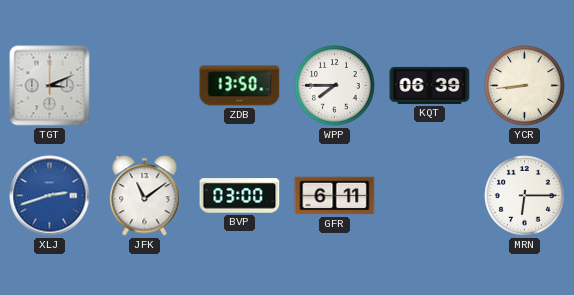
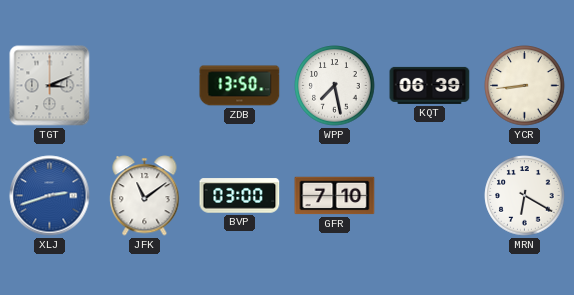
WPP: 7:45 -> 7:28
GFR: 6:11 -> 7:10
MRN: 6:15 -> 6:20
